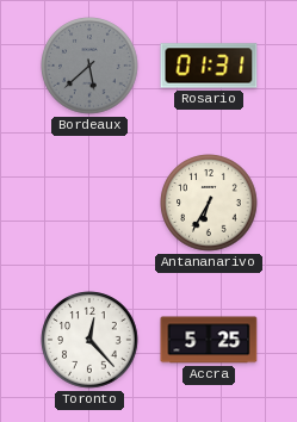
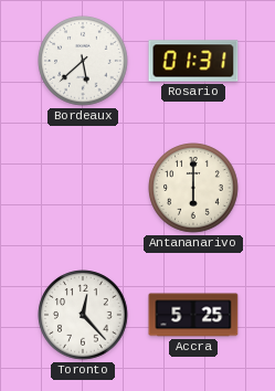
Bordeaux dial: grey -> white
Antananarivo: 6:35 -> 6:00
